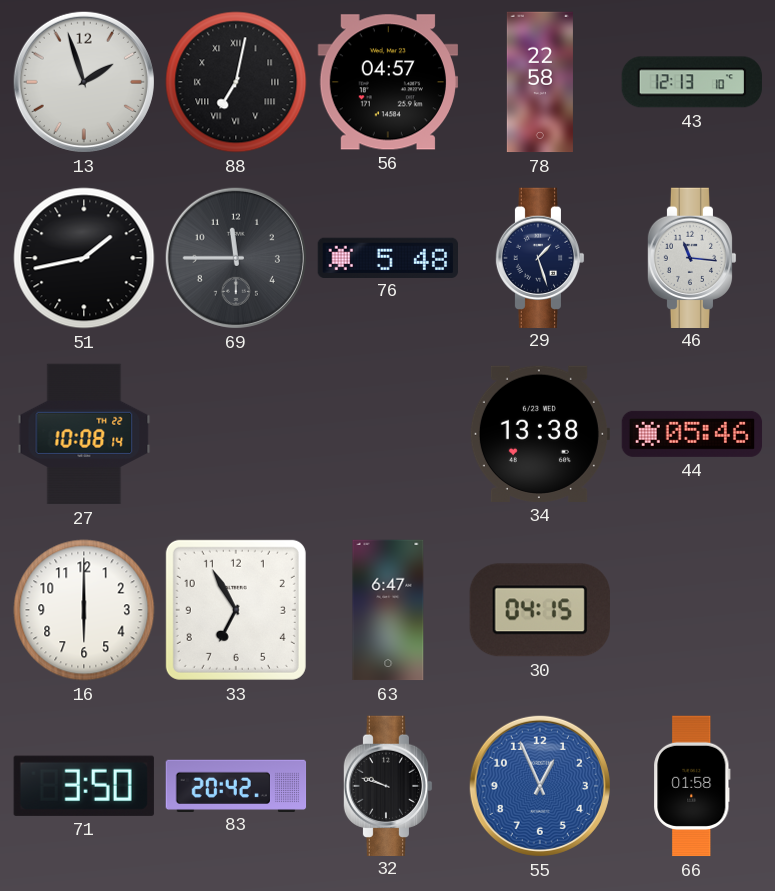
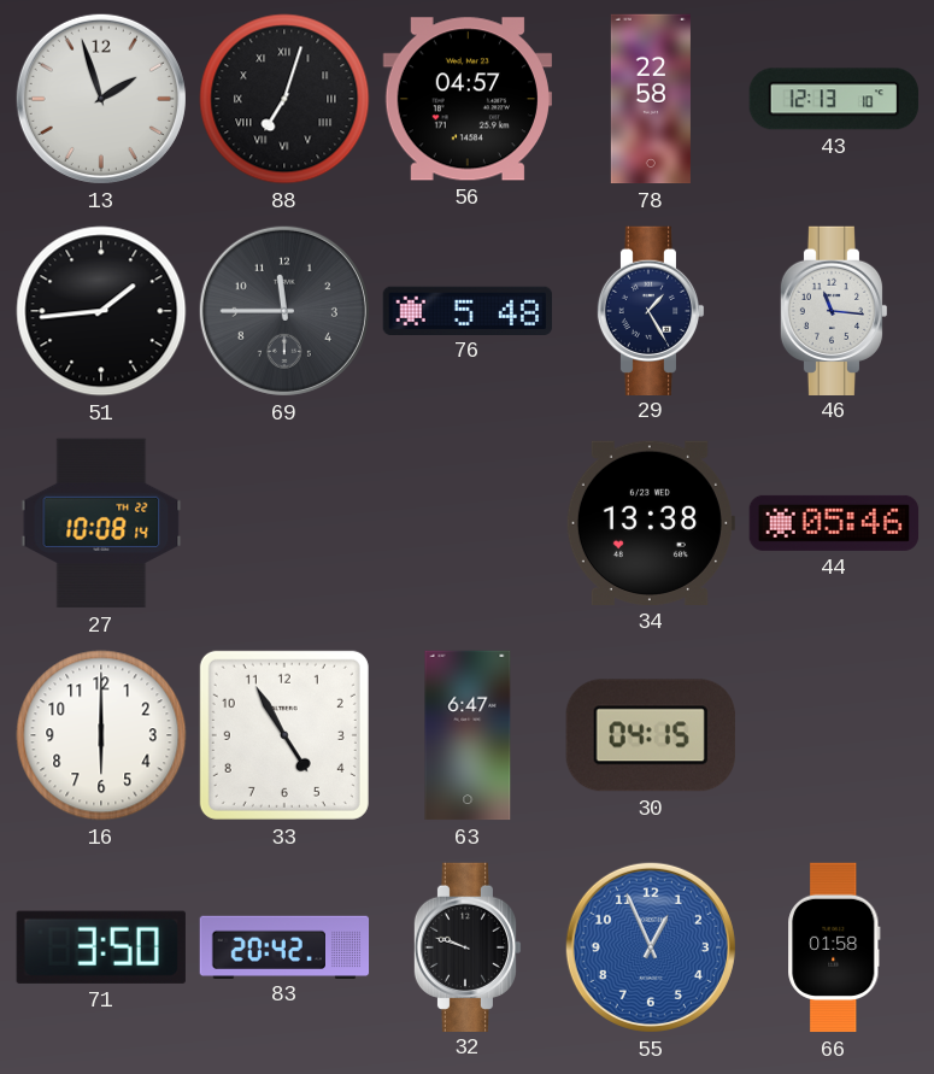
88: 7:02 -> 7:03
51: 1:43 -> 1:44
29: 1:27 -> 1:25
33: 6:55 -> 4:55
